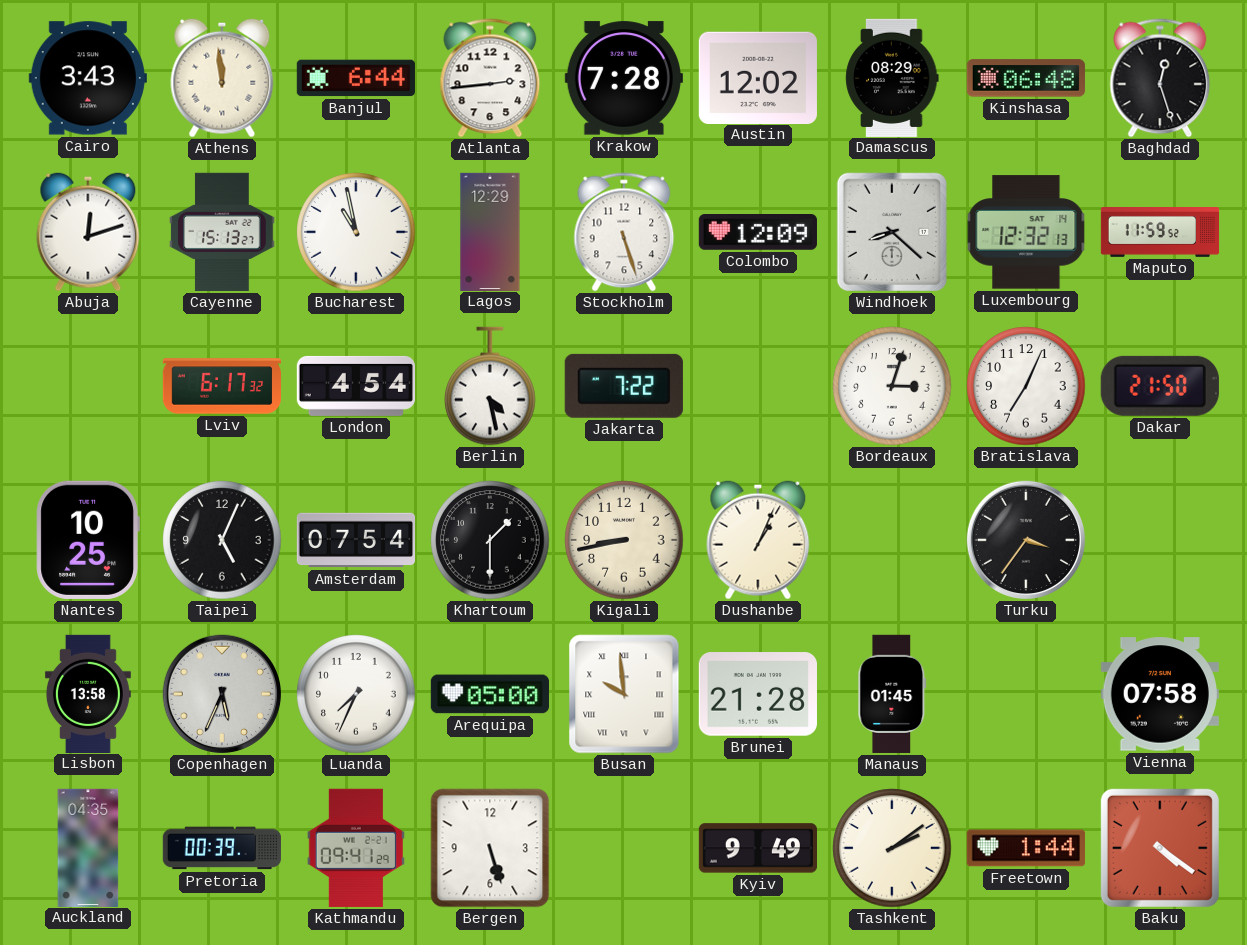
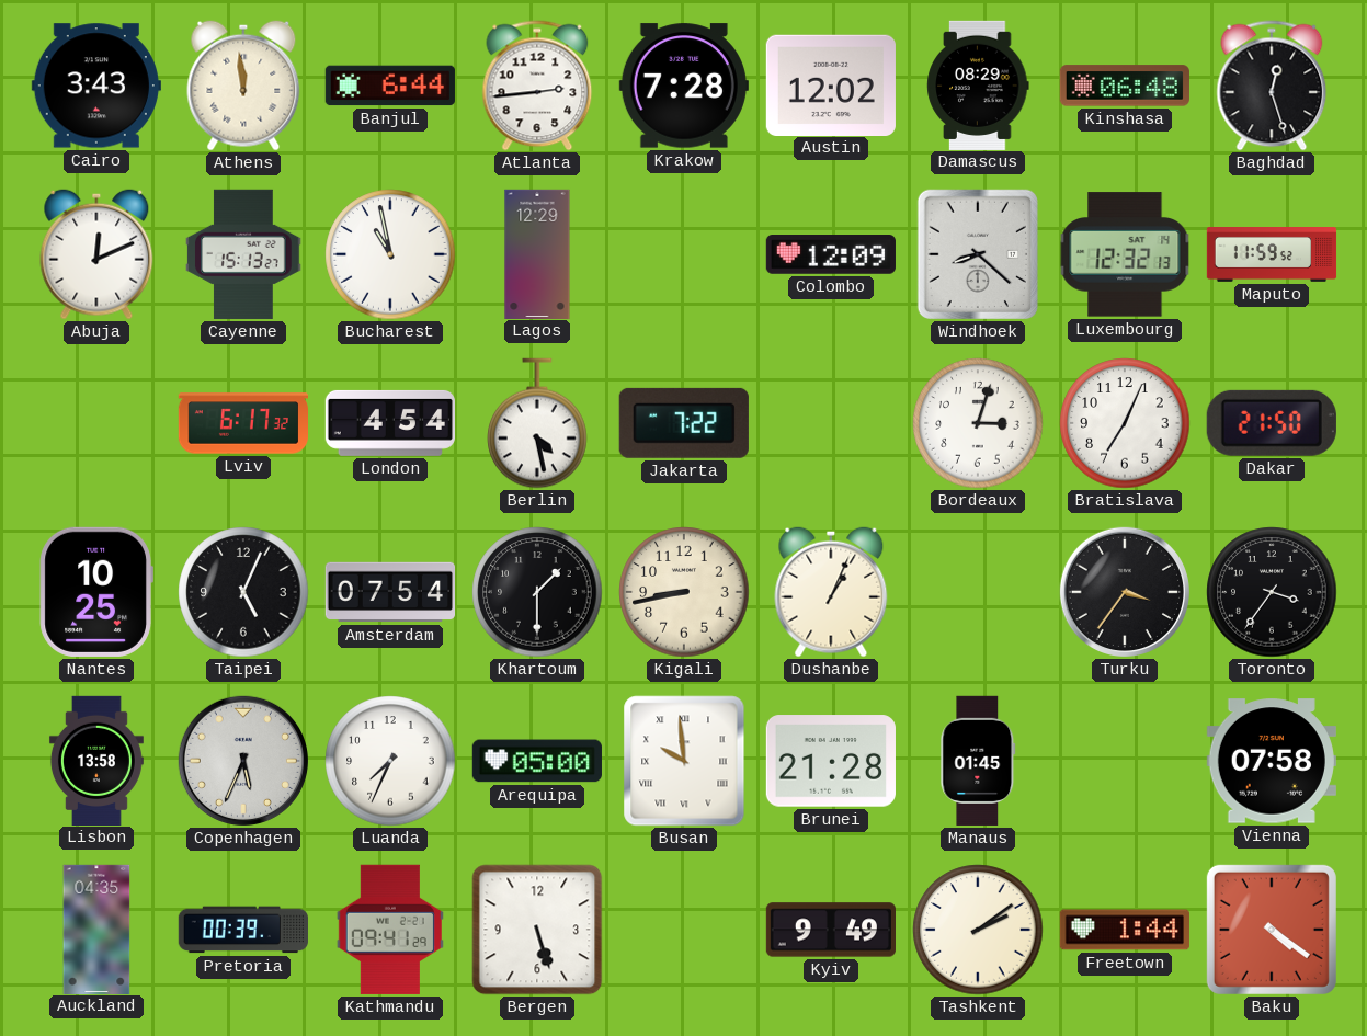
Abuja: 12:12 -> 12:11
Stockholm: 5:27 -> none
Toronto: none -> 3:36
